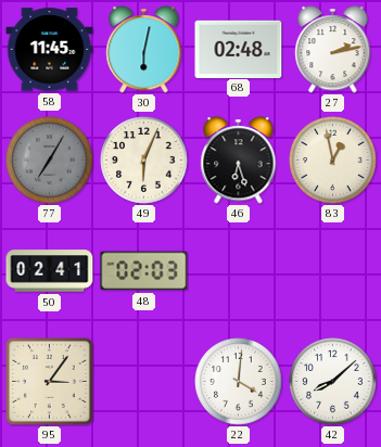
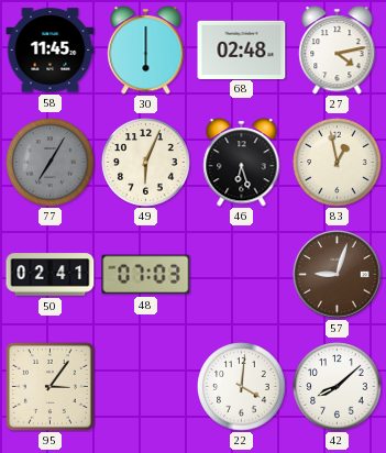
30: 6:02 -> 6:00
27: 2:13 -> 4:13
48: 02:03 -> 07:03
57: none -> 9:03
